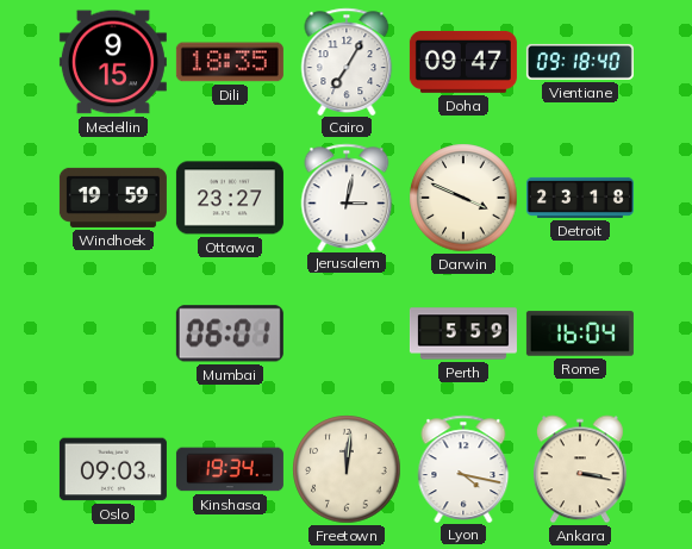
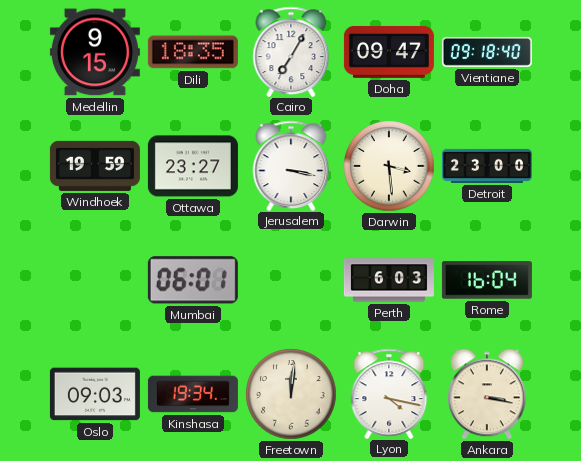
Jerusalem: 3:02 -> 3:17
Darwin: 3:49 -> 3:29
Detroit: 23:18 -> 23:00
Perth: 5:59 -> 6:03
